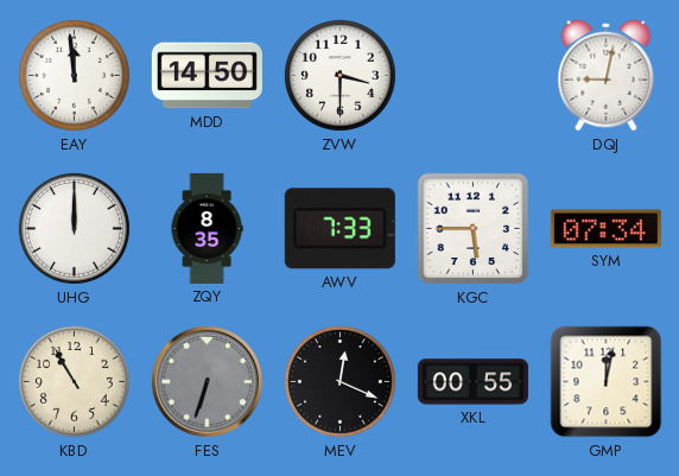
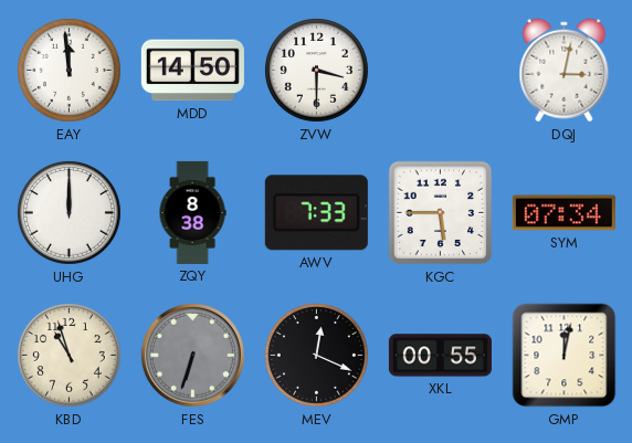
DQJ: 9:02 -> 3:02
ZQY: 8:35 -> 8:38
KBD: 10:55 -> 10:57
